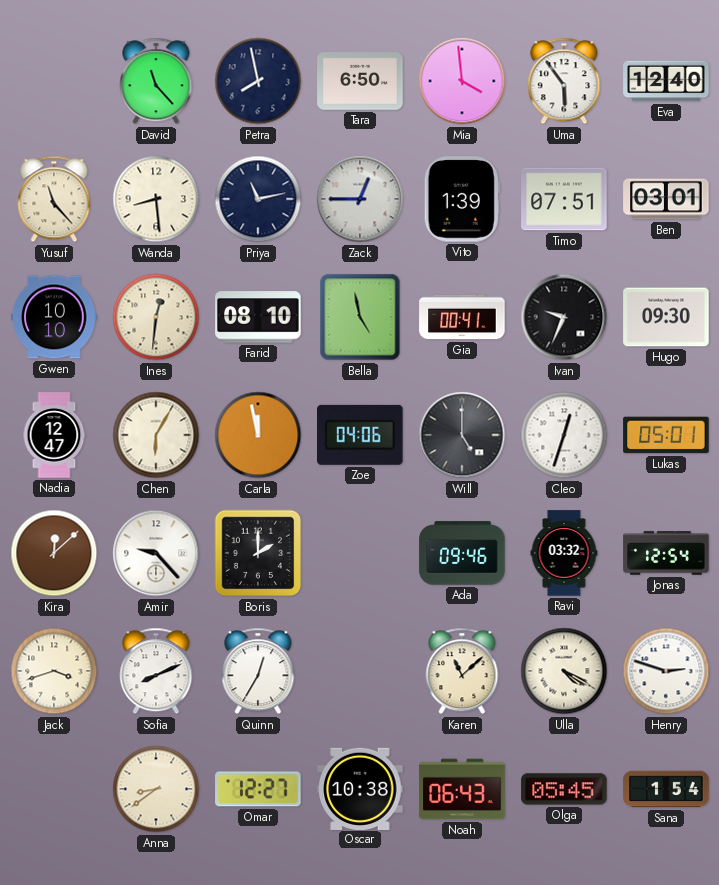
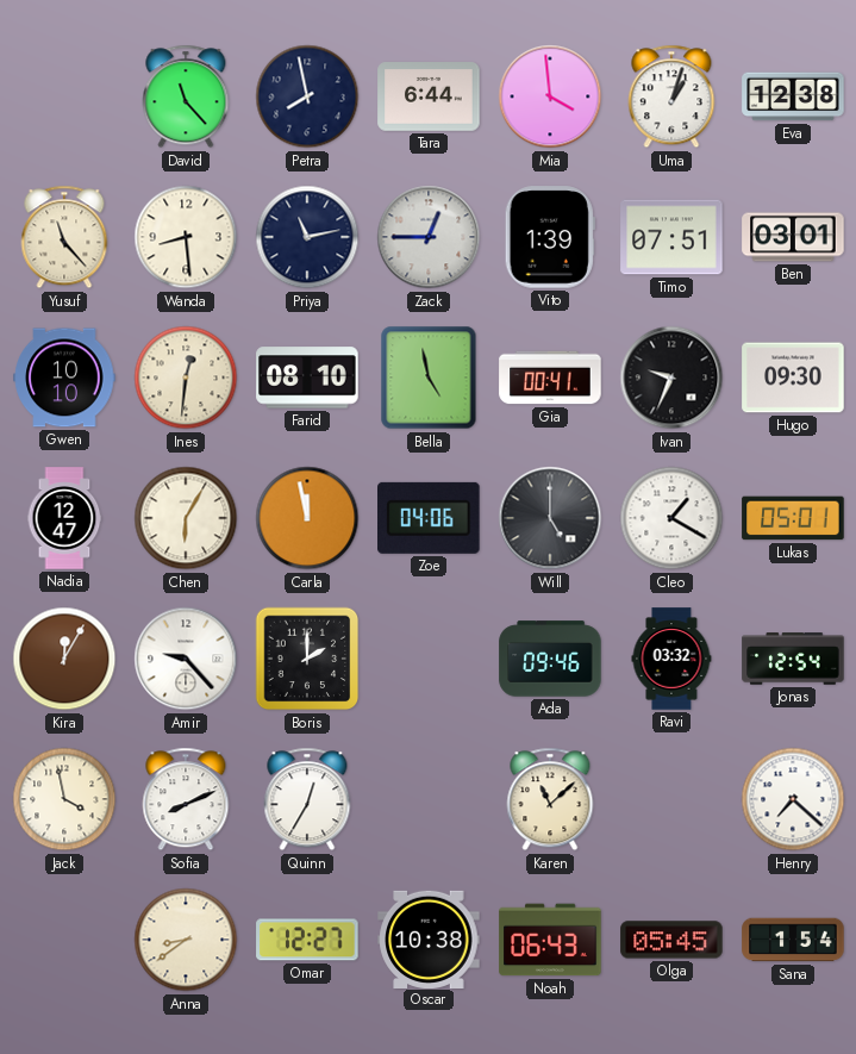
Tara: 6:50 -> 6:44
Uma: 5:54 -> 1:03
Eva: 12:40 -> 12:38
Cleo: 12:33 -> 1:20
Kira: 12:08 -> 12:05
Jack: 3:42 -> 3:58
Ulla: 4:20 -> none
Henry: 2:48 -> 7:22
